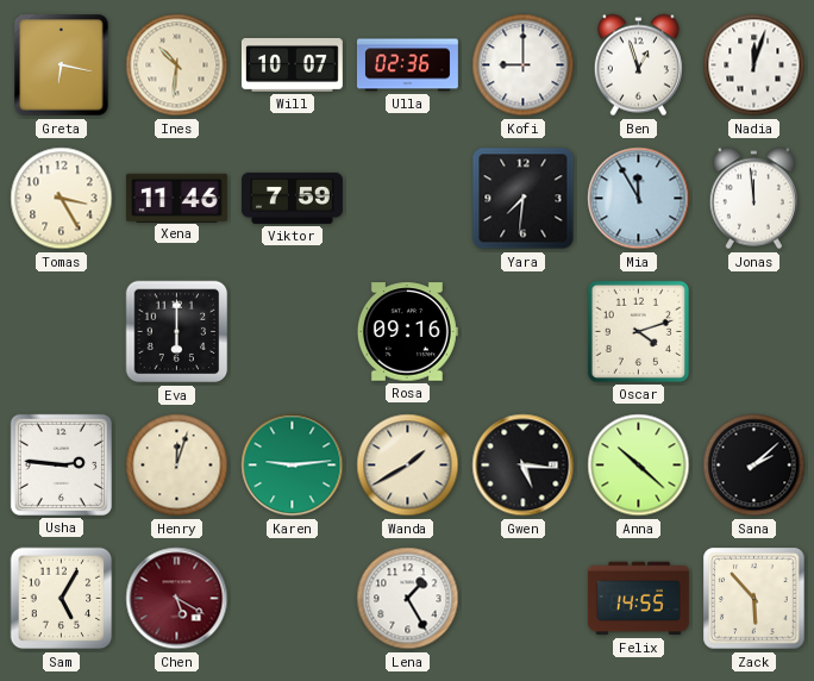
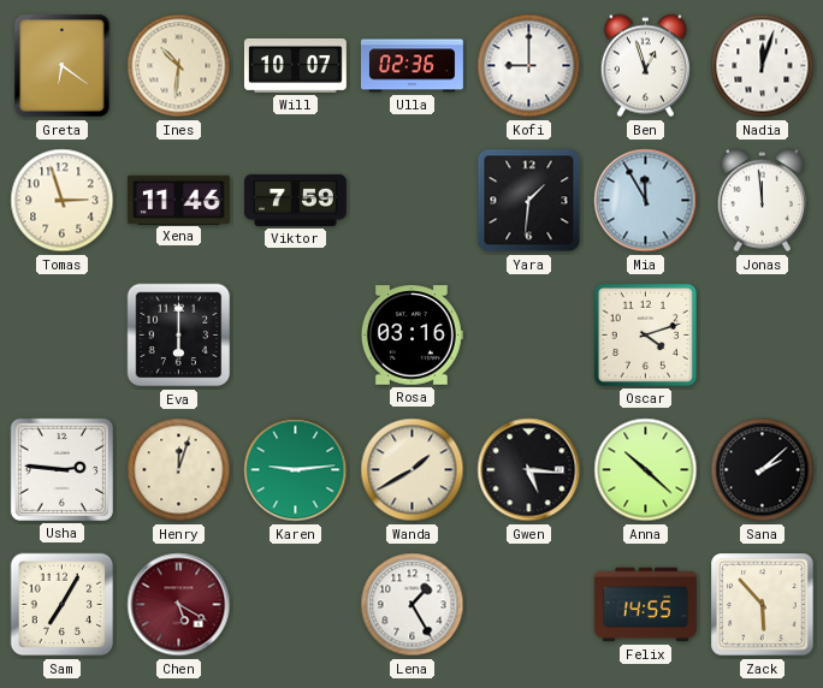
Greta: 6:17 -> 6:21
Tomas: 3:25 -> 2:57
Yara: 7:31 -> 1:31
Rosa: 09:16 -> 03:16
Sam: 5:05 -> 7:05
